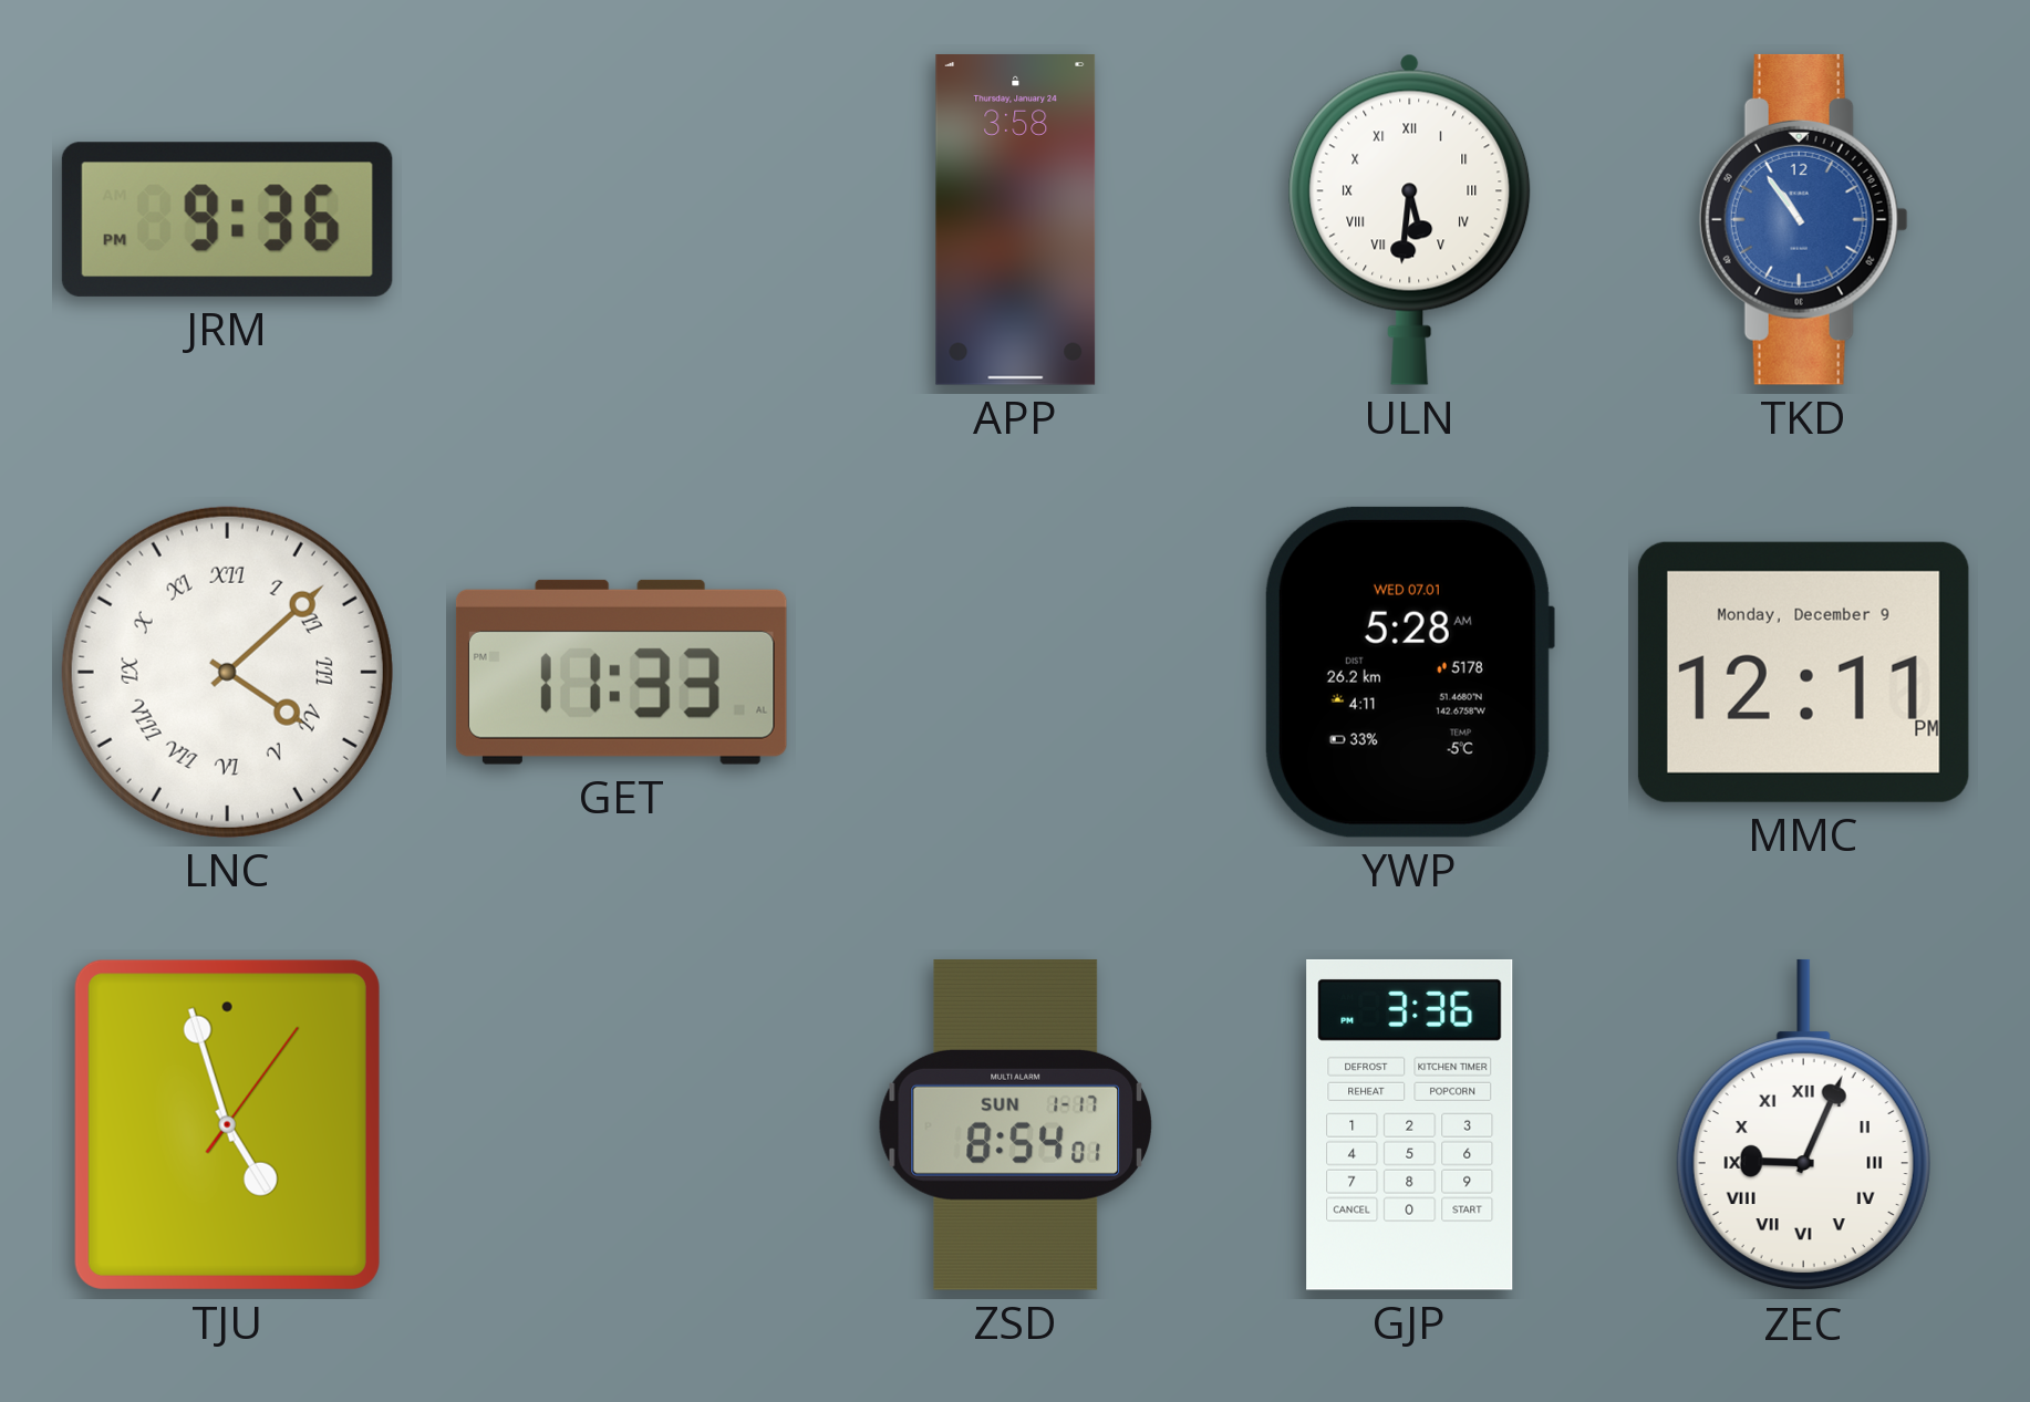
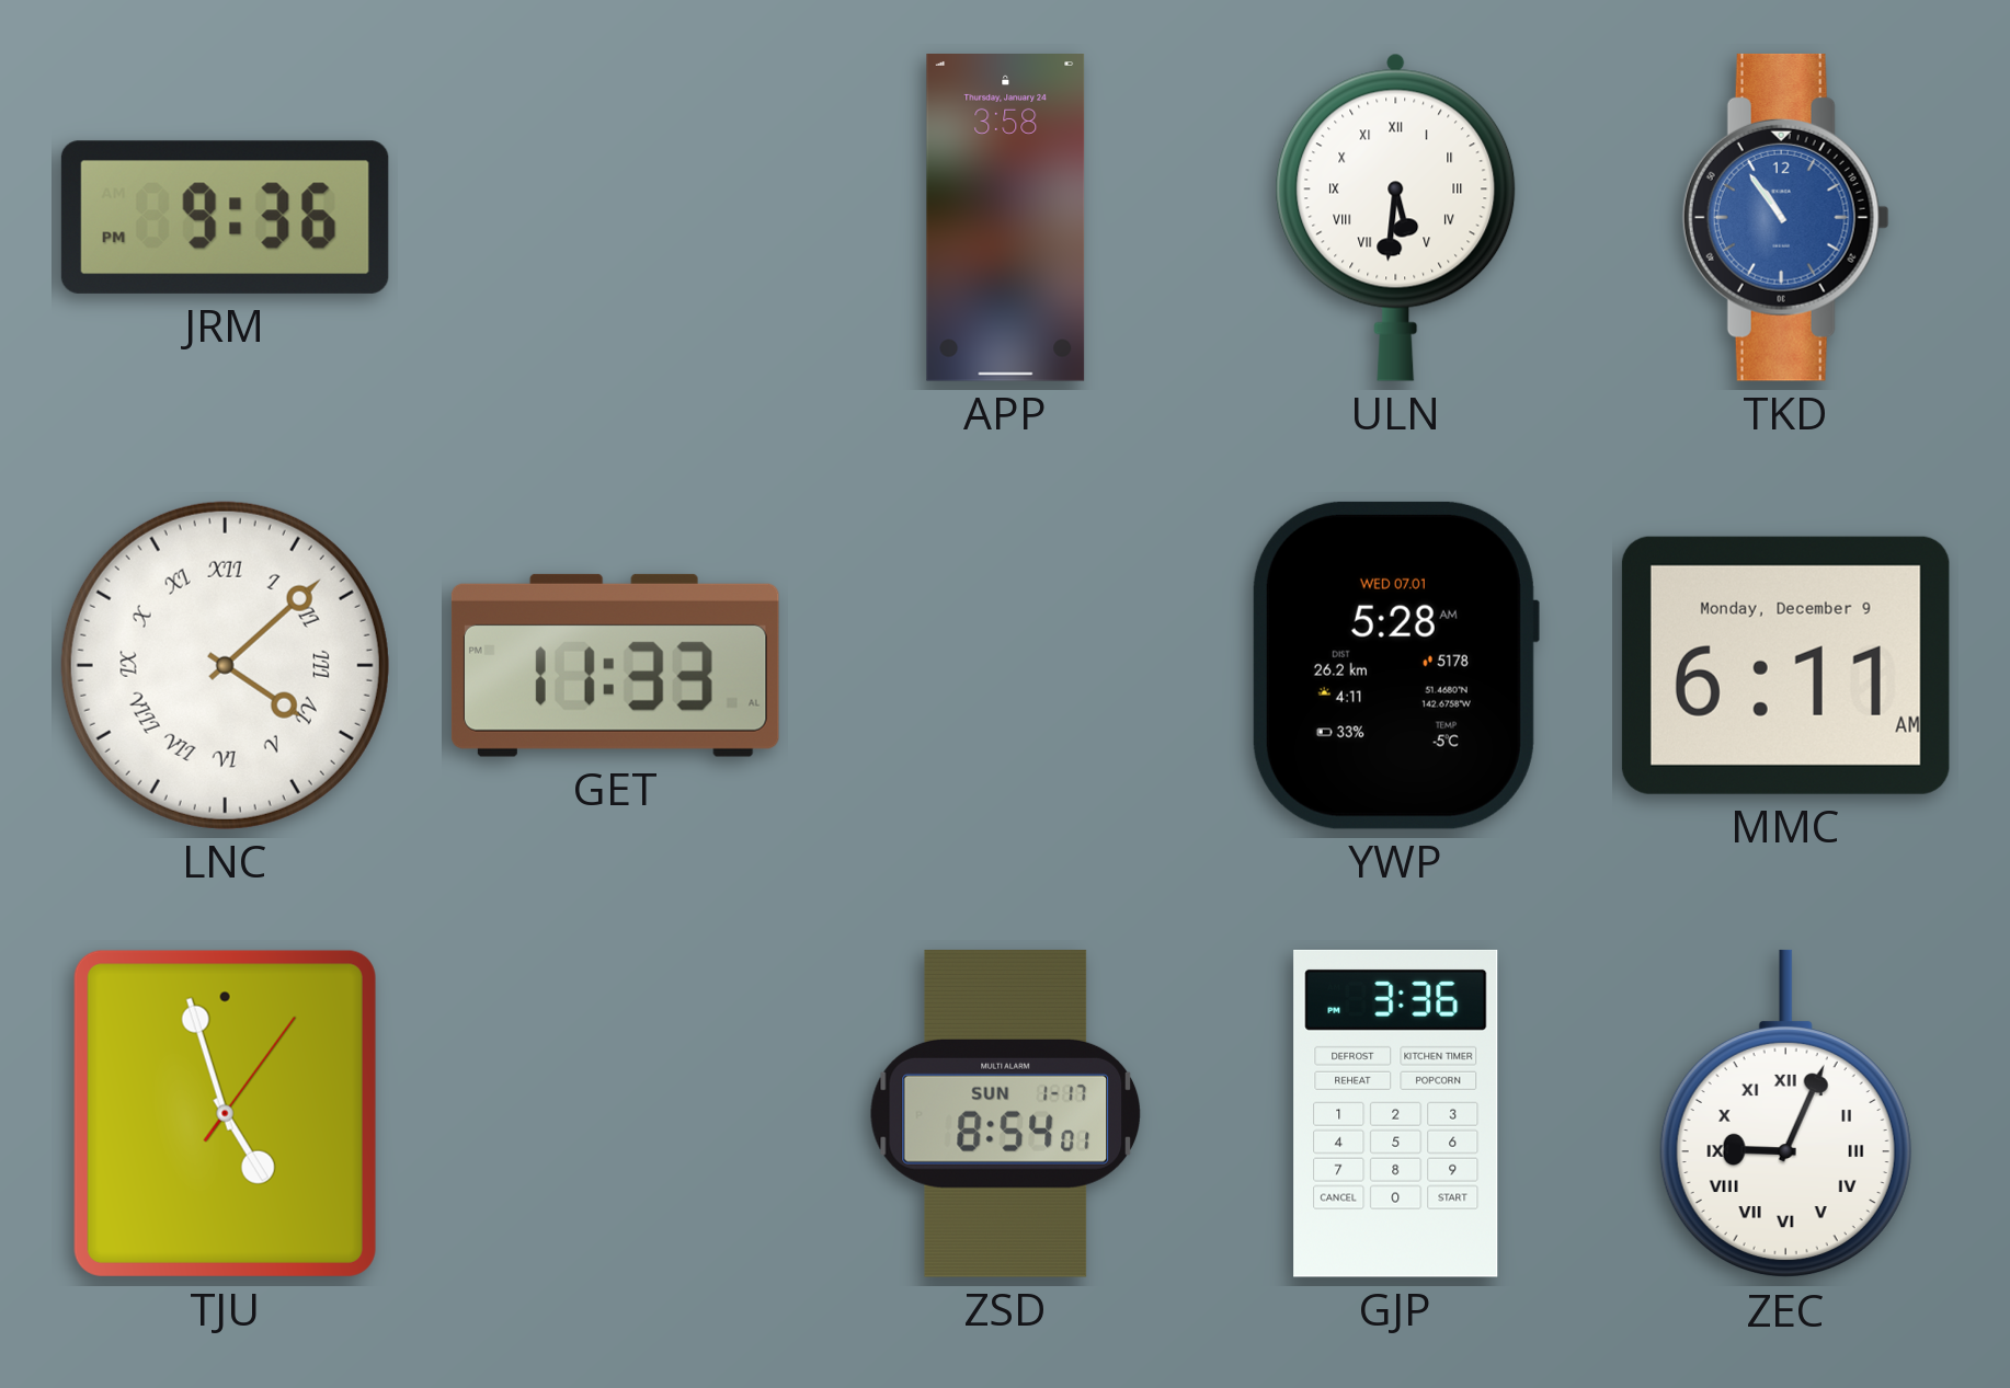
MMC: 12:11 -> 6:11
